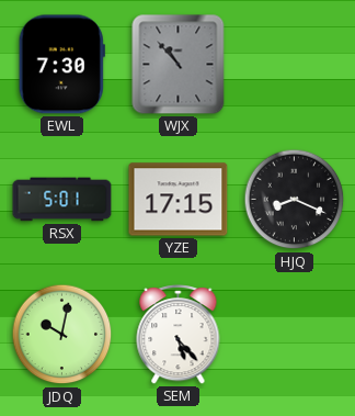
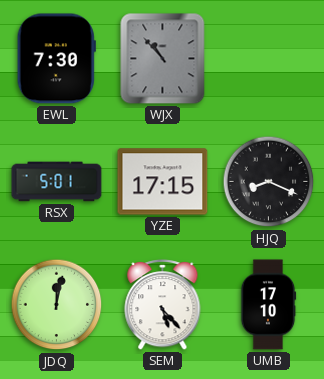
JDQ: 10:02 -> 12:02
UMB: none -> 17:10
